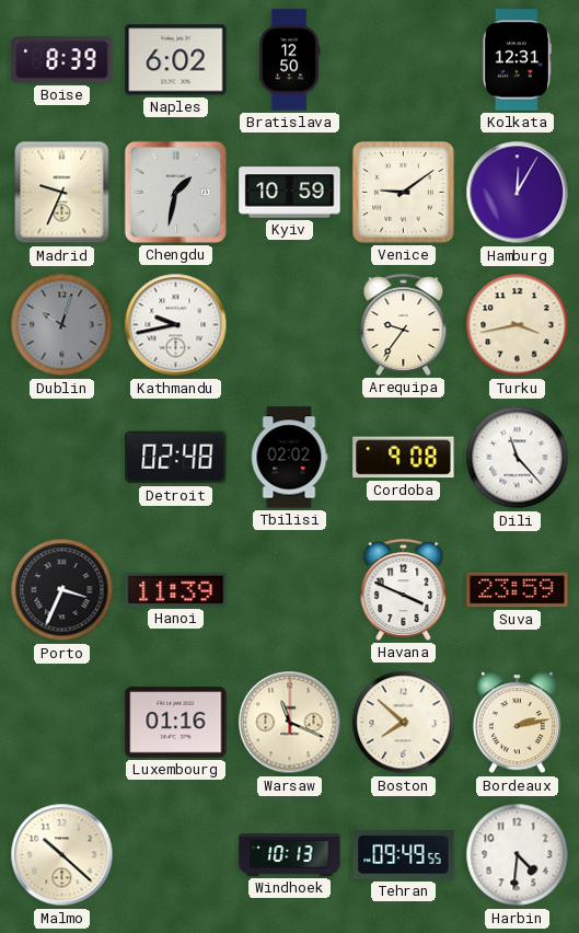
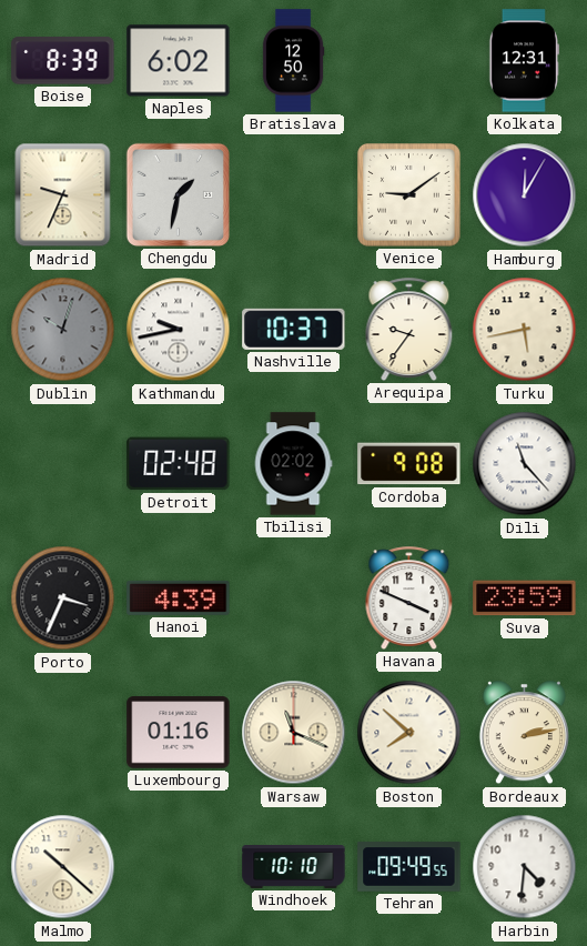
Kyiv: 10:59 -> none
Nashville: none -> 10:37
Turku: 3:43 -> 5:43
Hanoi: 11:39 -> 4:39
Windhoek: 10:13 -> 10:10
